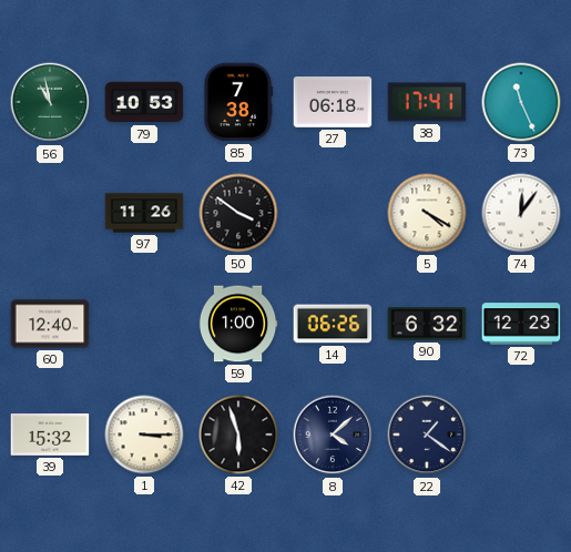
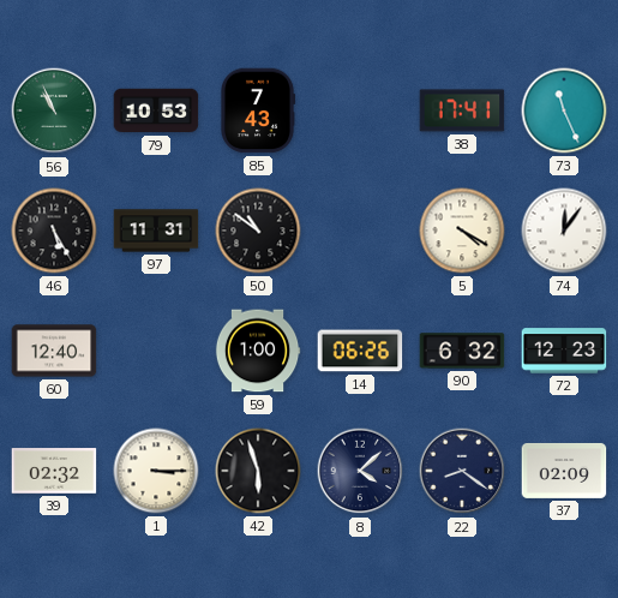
56: 10:58 -> 10:56
85: 7:38 -> 7:43
27: 06:18 -> none
46: none -> 5:25
97: 11:26 -> 11:31
50: 3:51 -> 10:51
39: 15:32 -> 02:32
22: 1:21 -> 8:21
37: none -> 02:09
